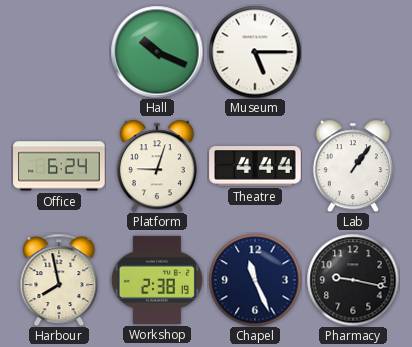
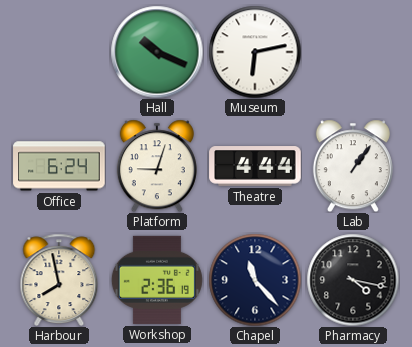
Museum: 5:15 -> 6:13
Workshop: 2:38 -> 2:36
Chapel: 11:26 -> 11:23
Pharmacy: 9:17 -> 4:17
